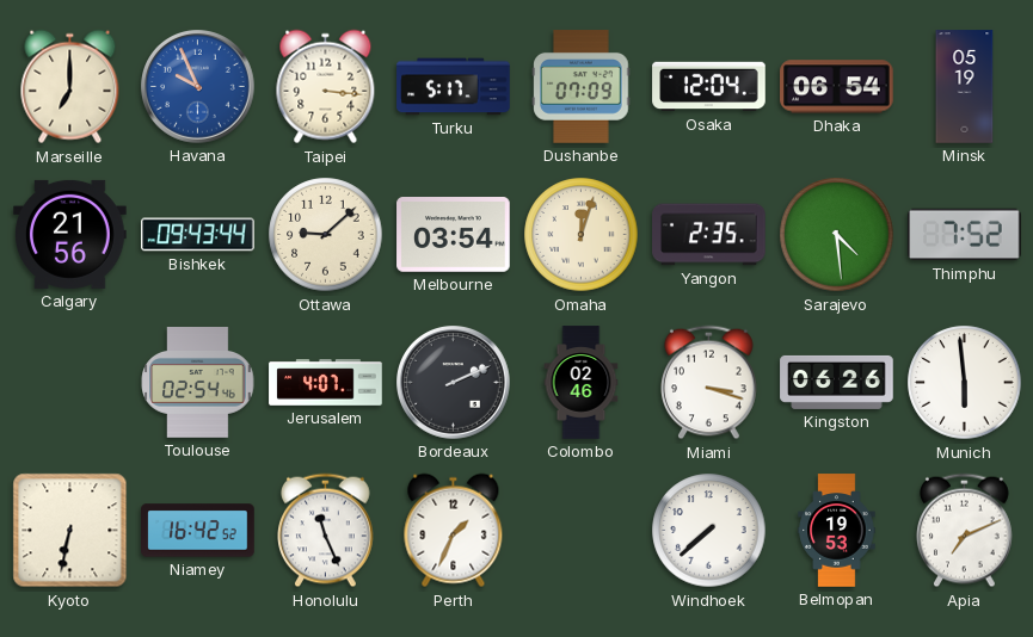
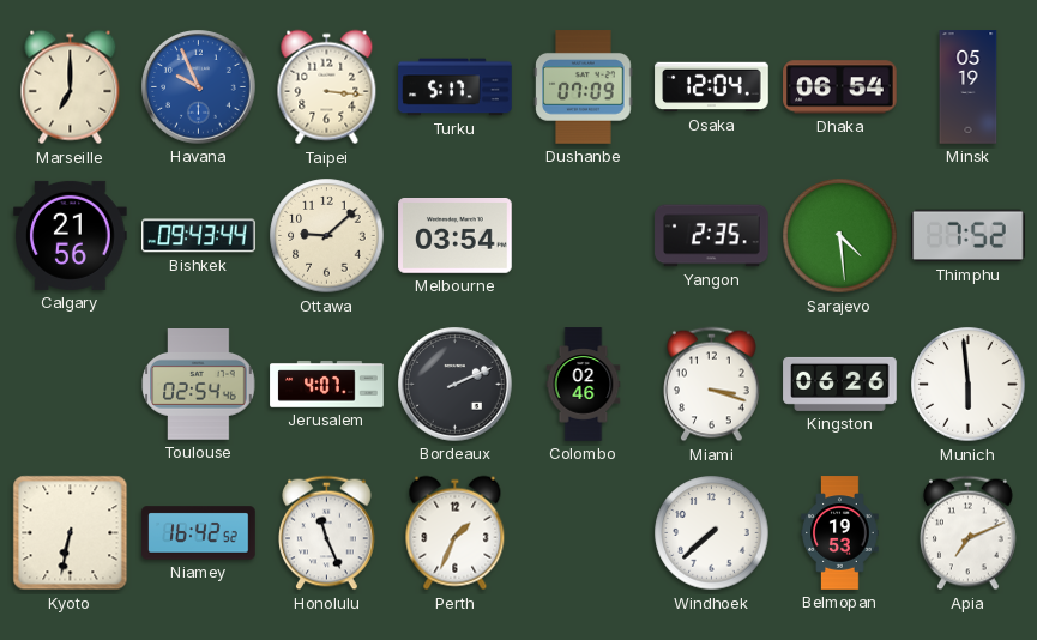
Omaha: 12:03 -> none
